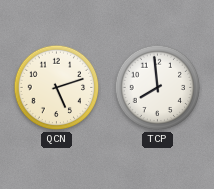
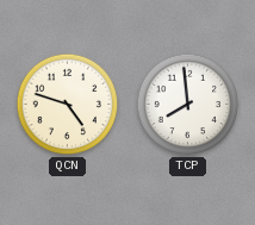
QCN: 5:12 -> 4:48
